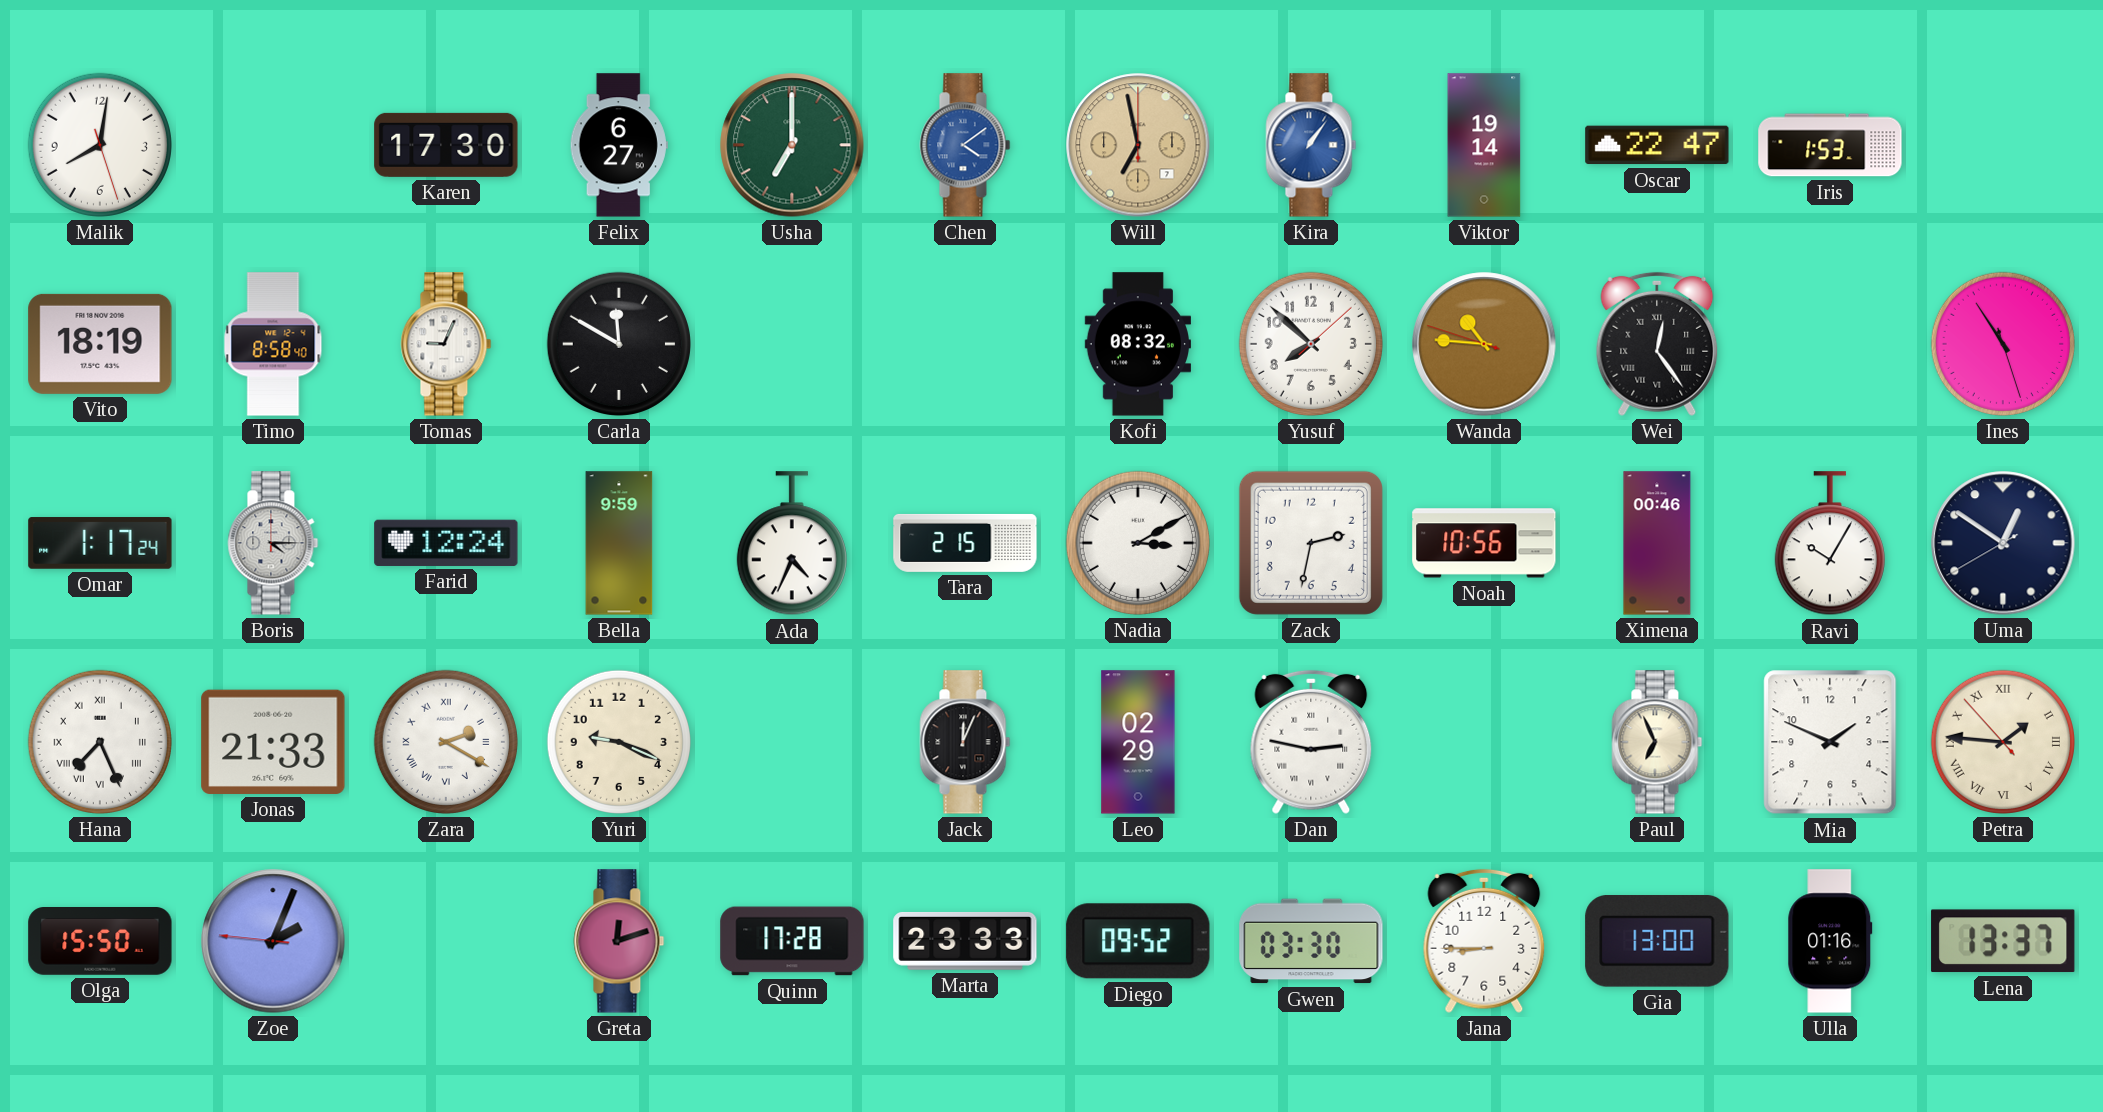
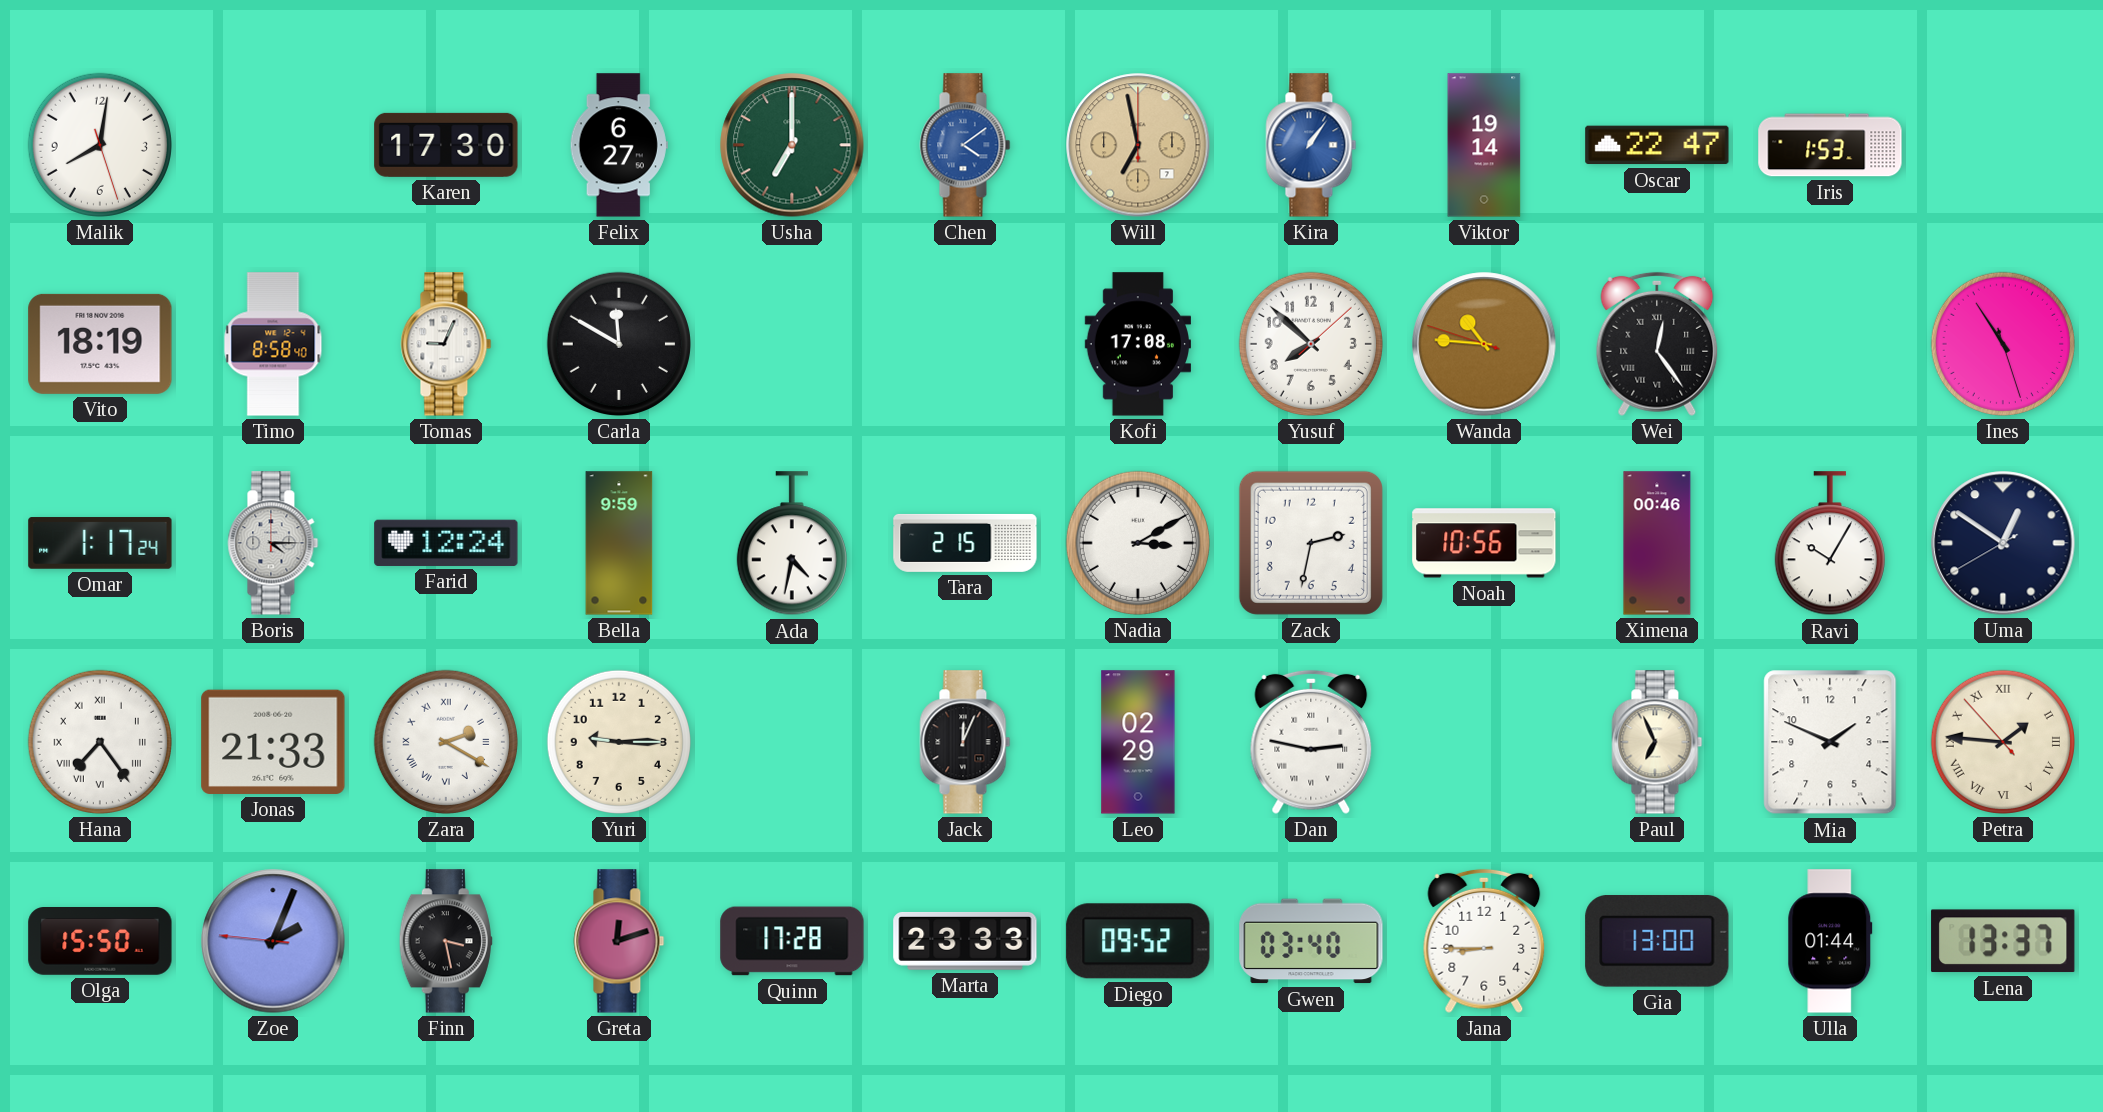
Kofi: 08:32 -> 17:08
Ada: 4:34 -> 4:32
Hana: 7:26 -> 7:24
Yuri: 9:19 -> 9:15
Finn: none -> 3:28
Gwen: 03:30 -> 03:40
Ulla: 01:16 -> 01:44
